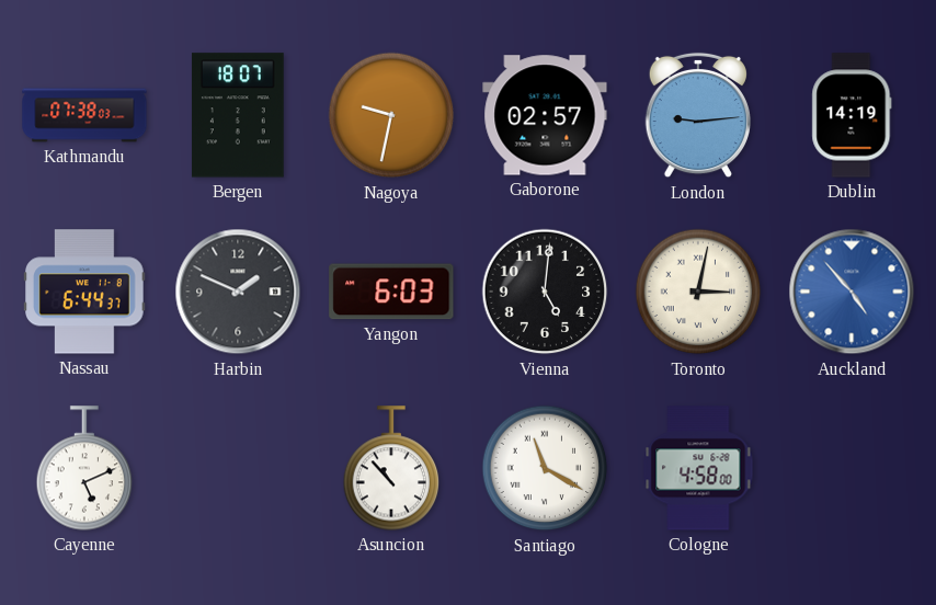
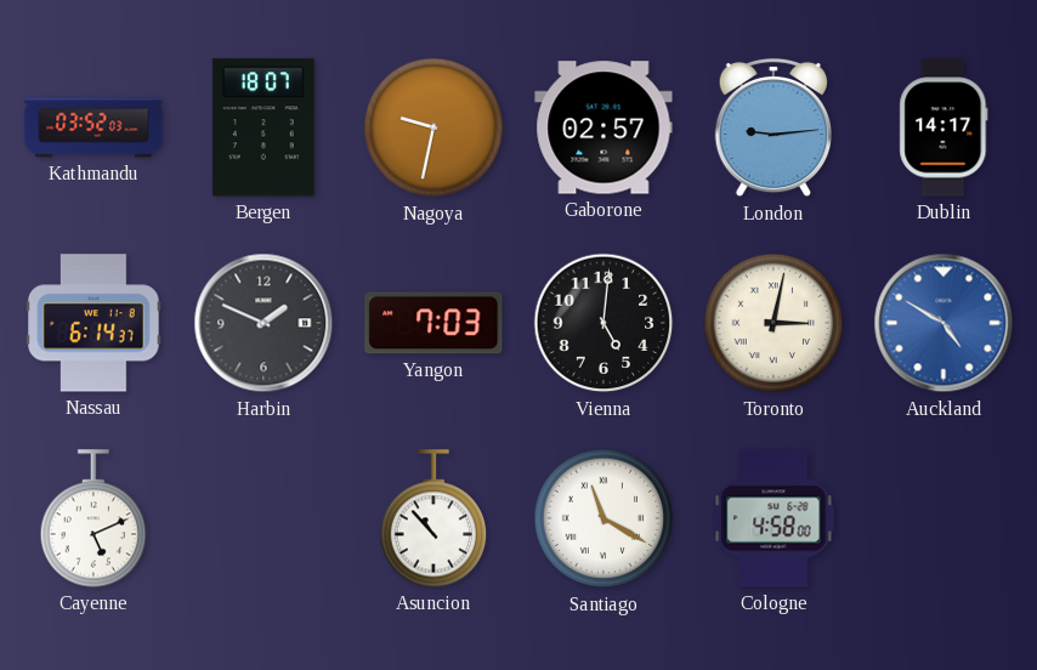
Kathmandu: 07:38 -> 03:52
Dublin: 14:19 -> 14:17
Nassau: 6:44 -> 6:14
Yangon: 6:03 -> 7:03
Auckland: 4:53 -> 4:50
